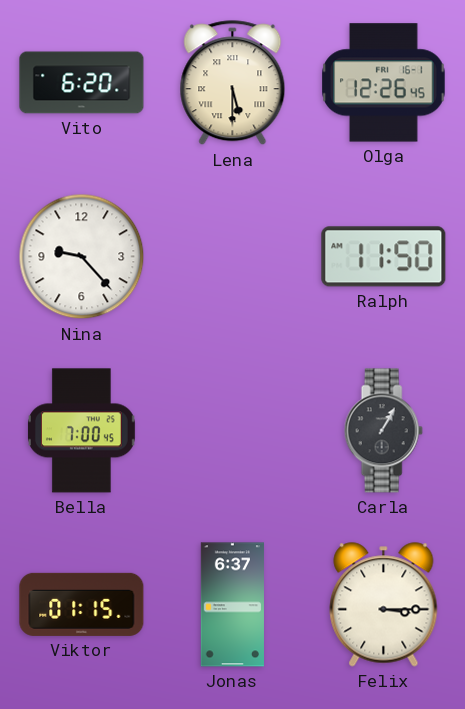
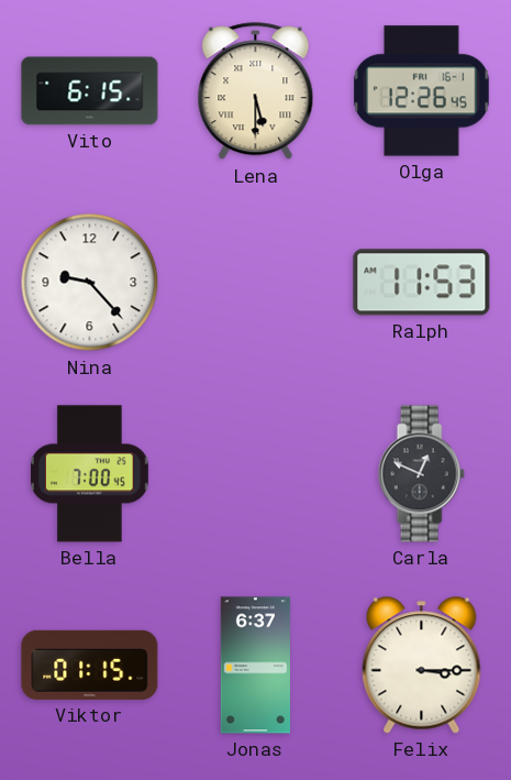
Vito: 6:20 -> 6:15
Ralph: 11:50 -> 11:53
Carla: 1:05 -> 12:49
